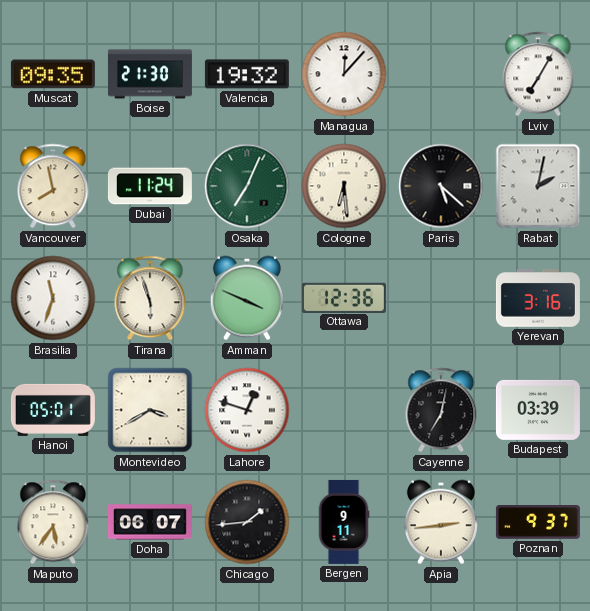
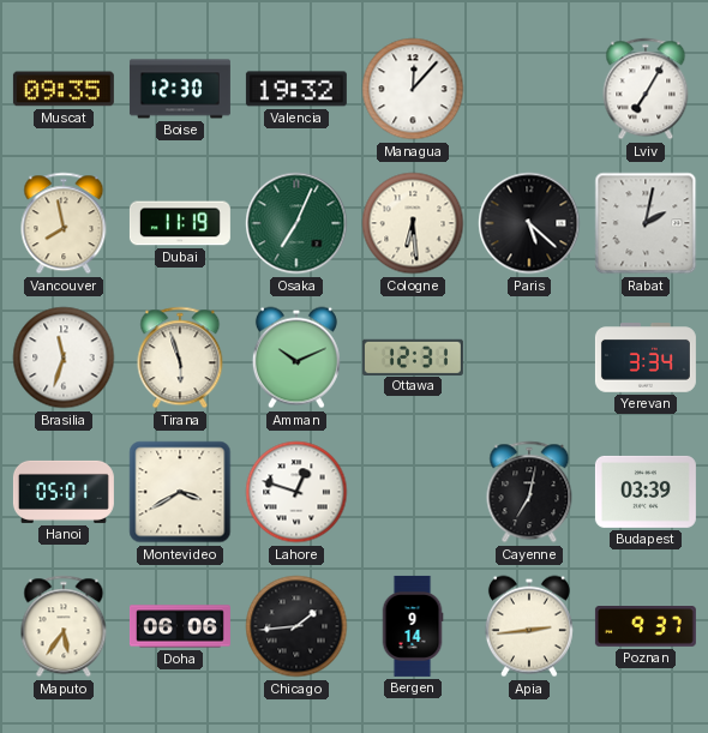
Boise: 21:30 -> 12:30
Dubai: 11:24 -> 11:19
Amman: 3:49 -> 10:11
Ottawa: 12:36 -> 12:31
Yerevan: 3:16 -> 3:34
Doha: 06:07 -> 06:06
Bergen: 9:11 -> 9:14
